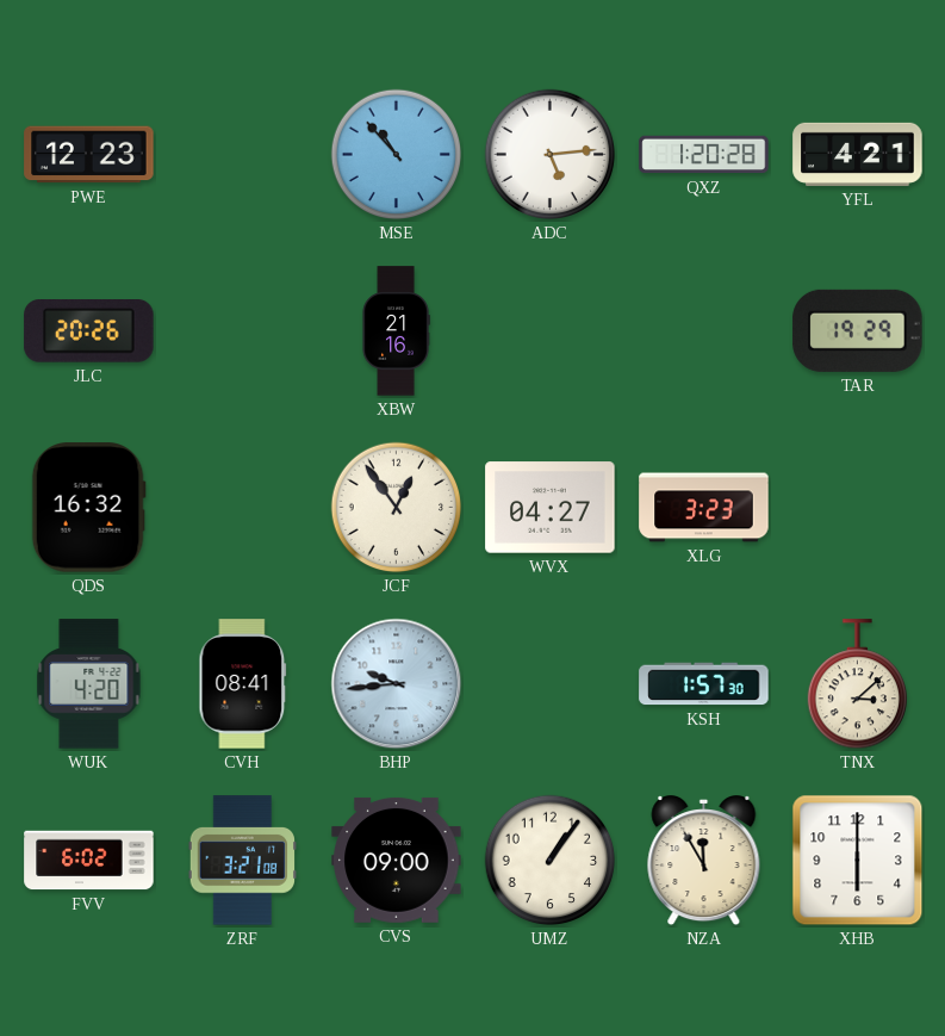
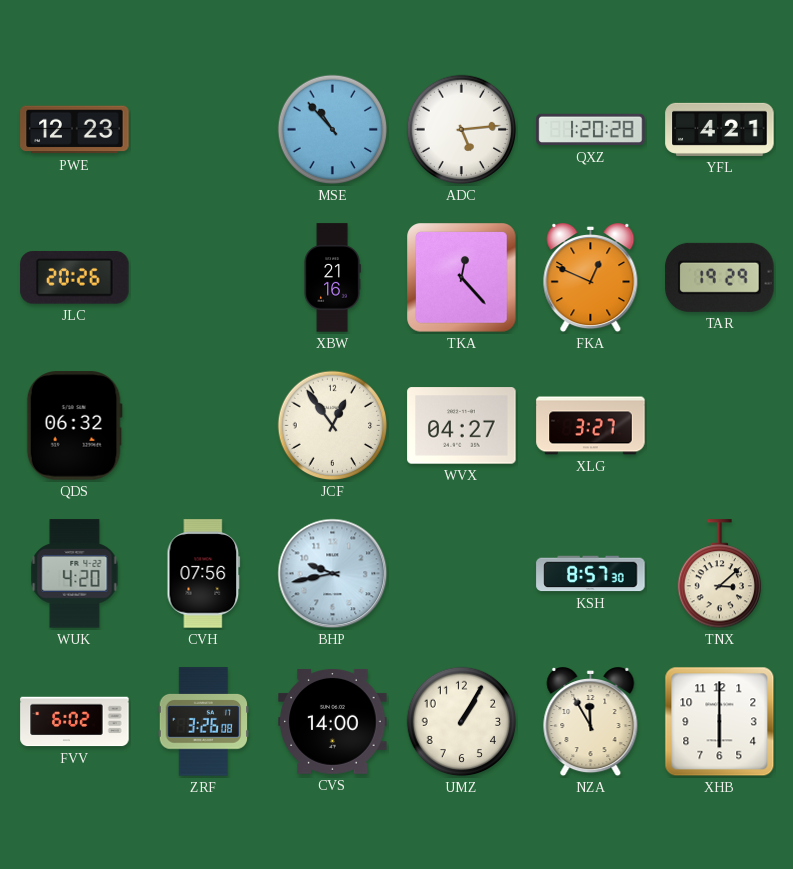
TKA: none -> 12:23
FKA: none -> 12:49
QDS: 16:32 -> 06:32
XLG: 3:23 -> 3:27
CVH: 08:41 -> 07:56
BHP: 9:44 -> 9:43
KSH: 1:57 -> 8:57
ZRF: 3:21 -> 3:26
CVS: 09:00 -> 14:00
UMZ: 1:06 -> 1:05
